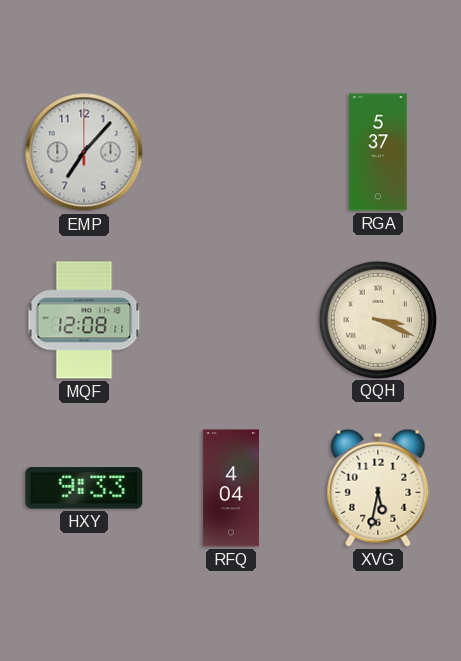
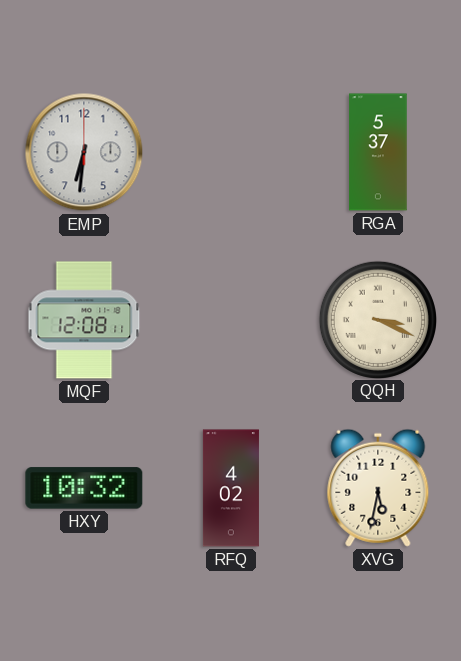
EMP: 7:07 -> 6:31
HXY: 9:33 -> 10:32
RFQ: 4:04 -> 4:02
